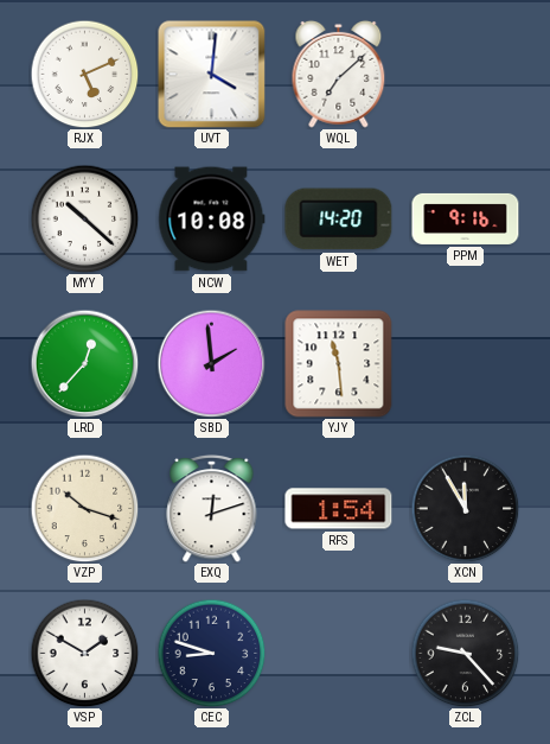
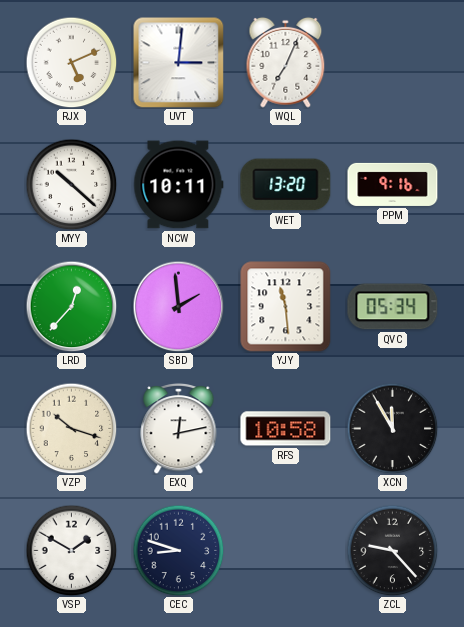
UVT: 4:01 -> 3:01
WQL: 7:08 -> 7:04
NCW: 10:08 -> 10:11
WET: 14:20 -> 13:20
QVC: none -> 05:34
EXQ: 12:12 -> 12:13
RFS: 1:54 -> 10:58
